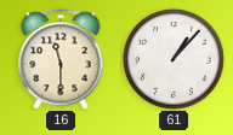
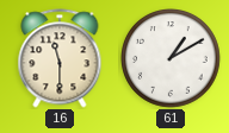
61: 1:07 -> 1:10
